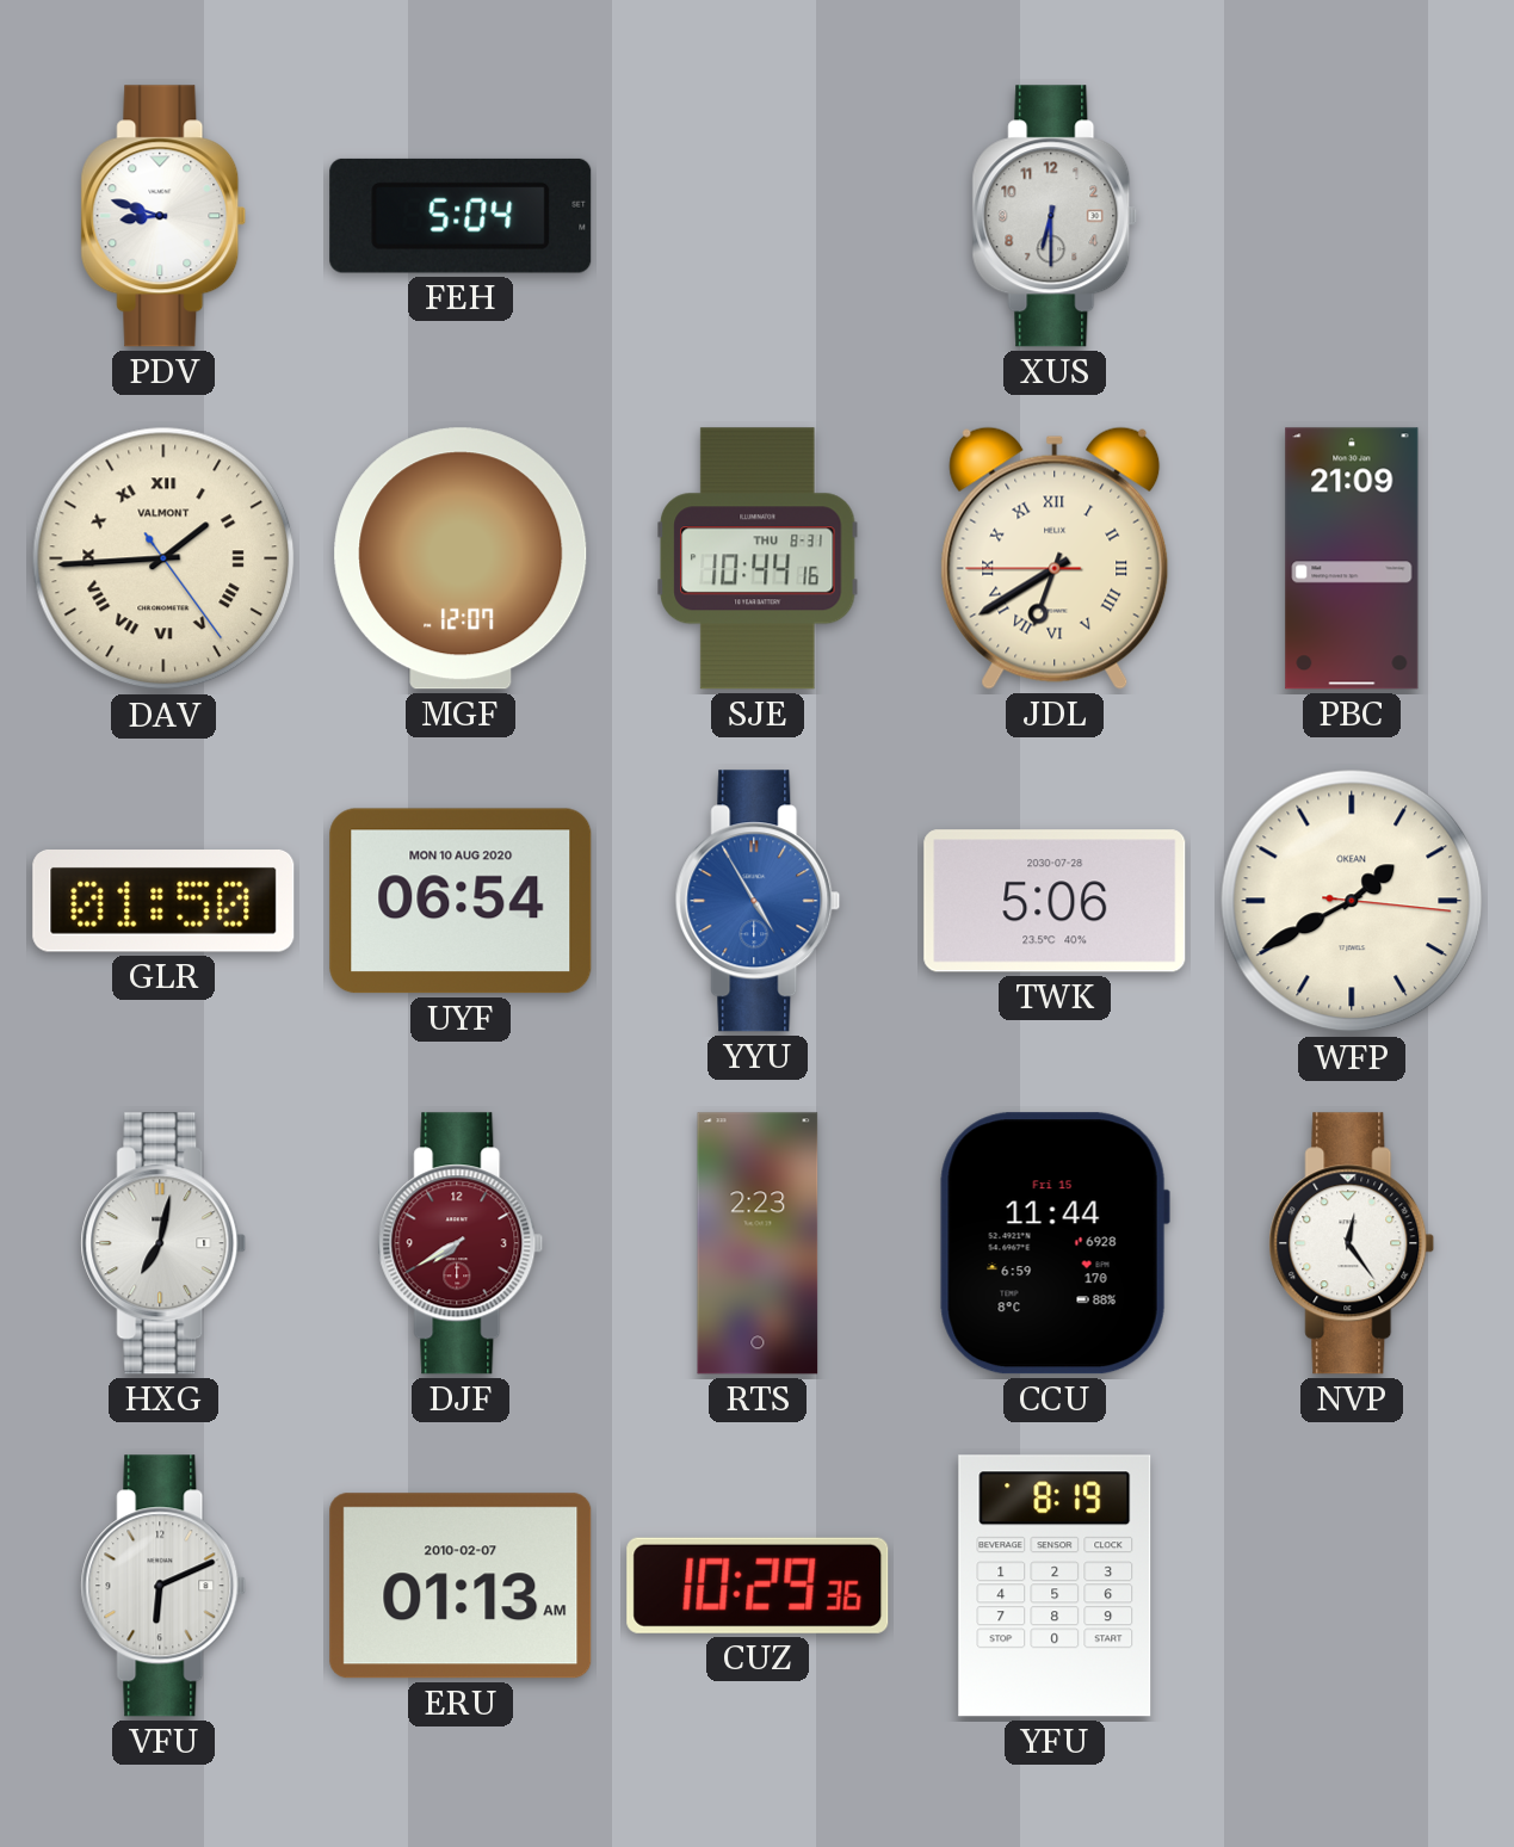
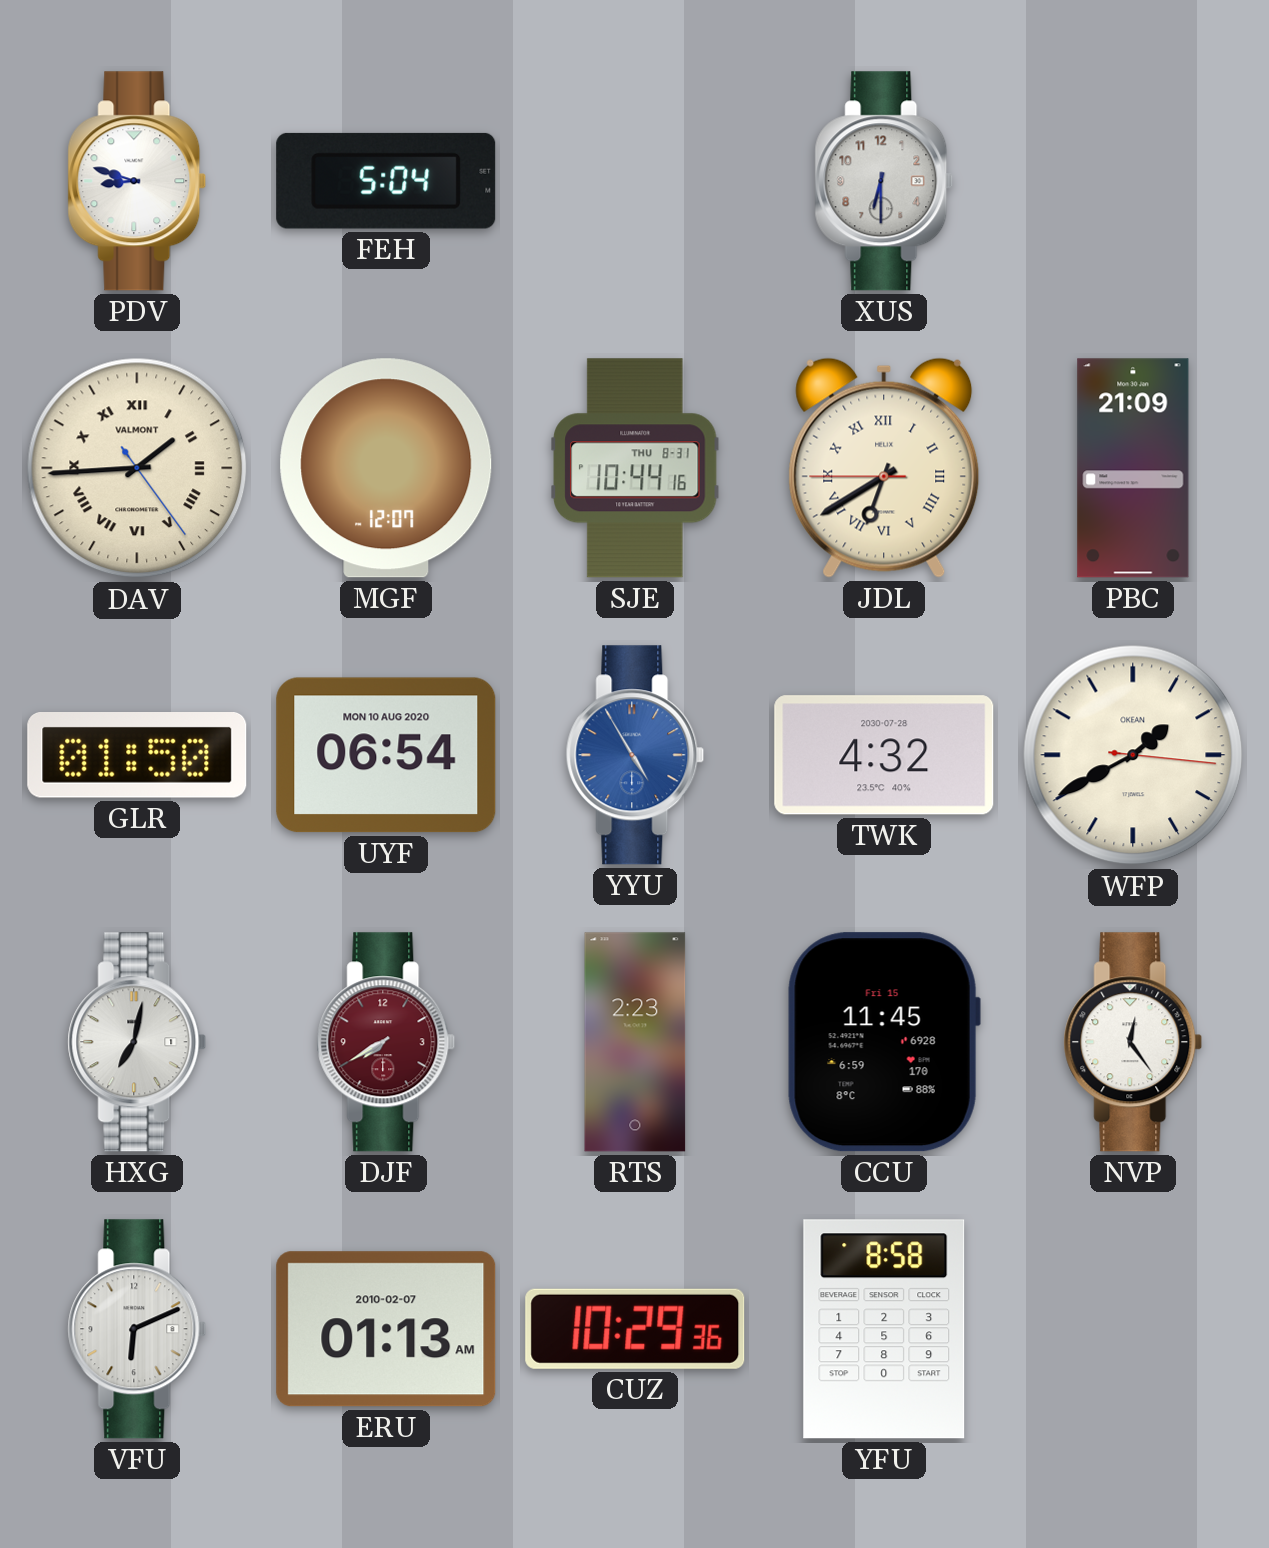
TWK: 5:06 -> 4:32
CCU: 11:44 -> 11:45
YFU: 8:19 -> 8:58
